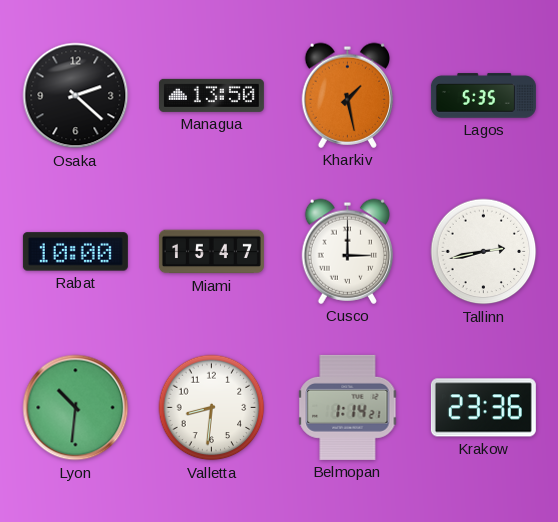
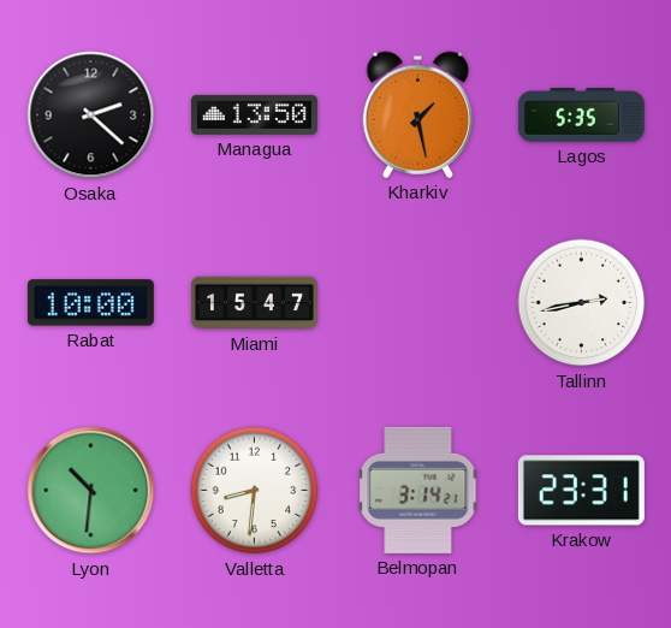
Cusco: 3:00 -> none
Belmopan: 1:14 -> 3:14
Krakow: 23:36 -> 23:31
